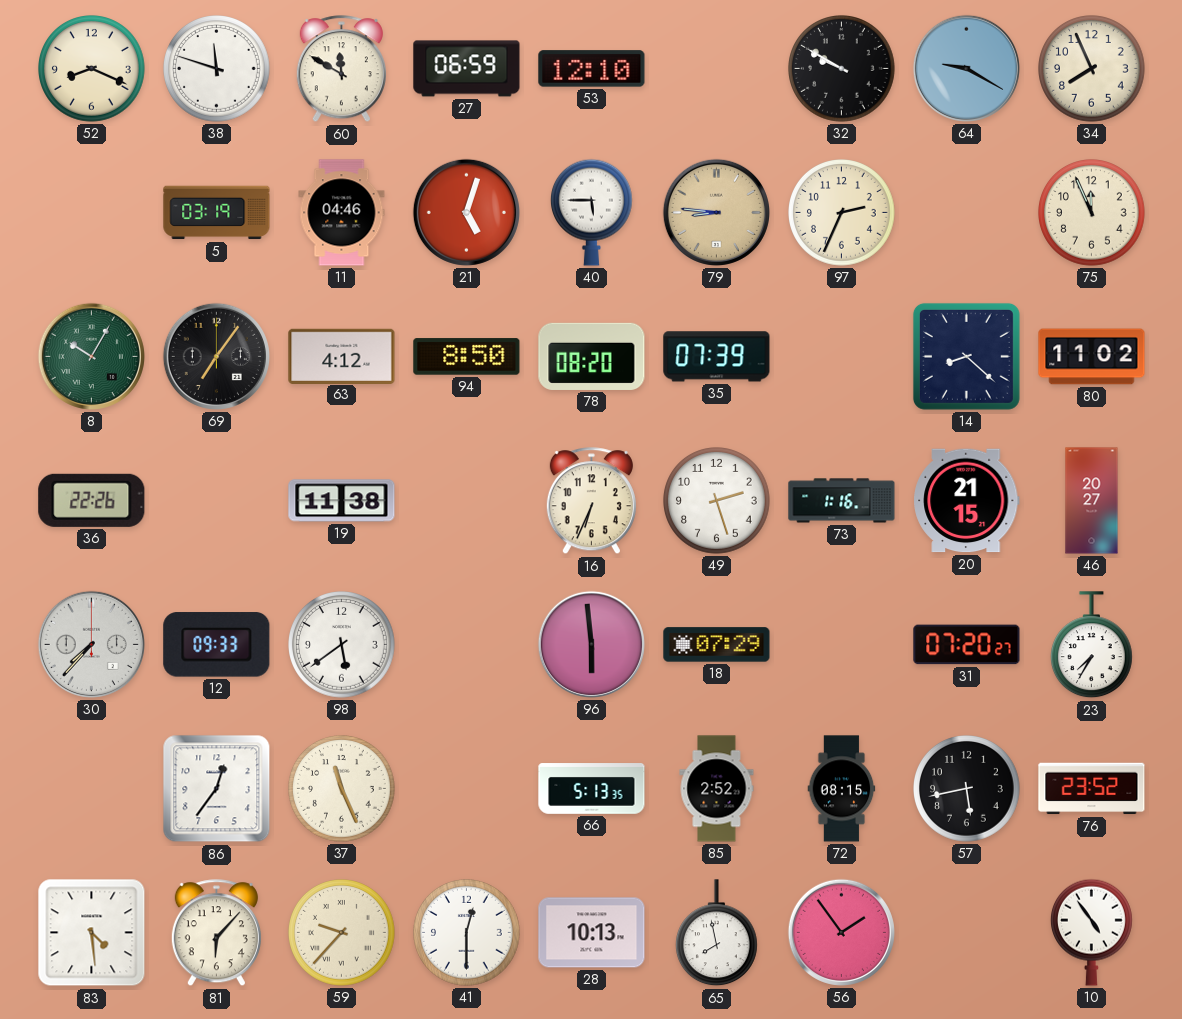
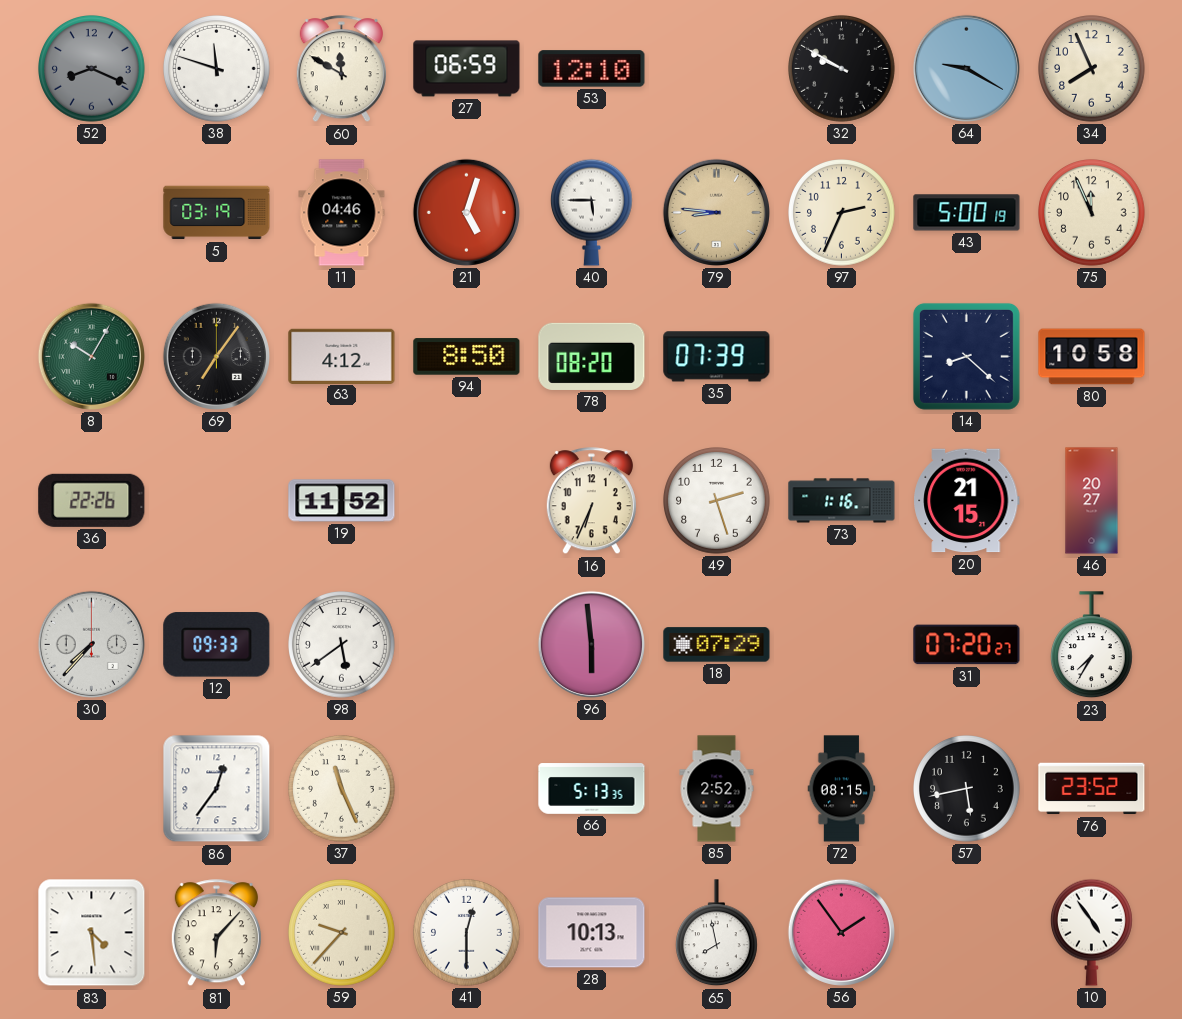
52 dial: cream -> grey
43: none -> 5:00
80: 11:02 -> 10:58
19: 11:38 -> 11:52
